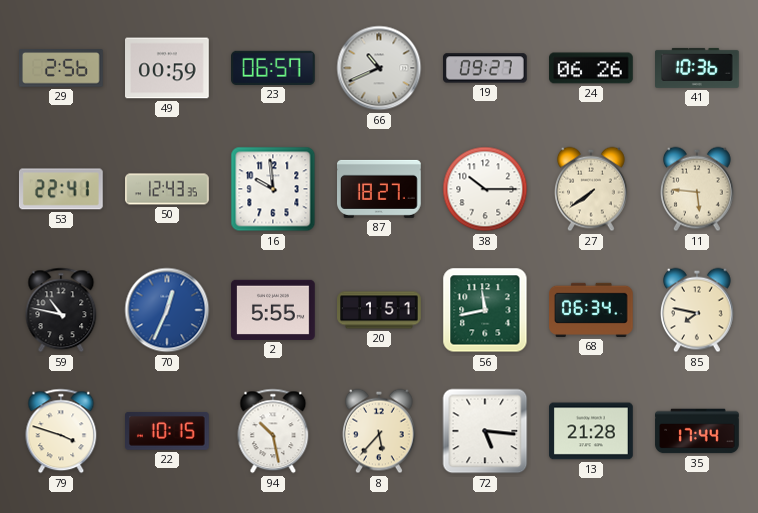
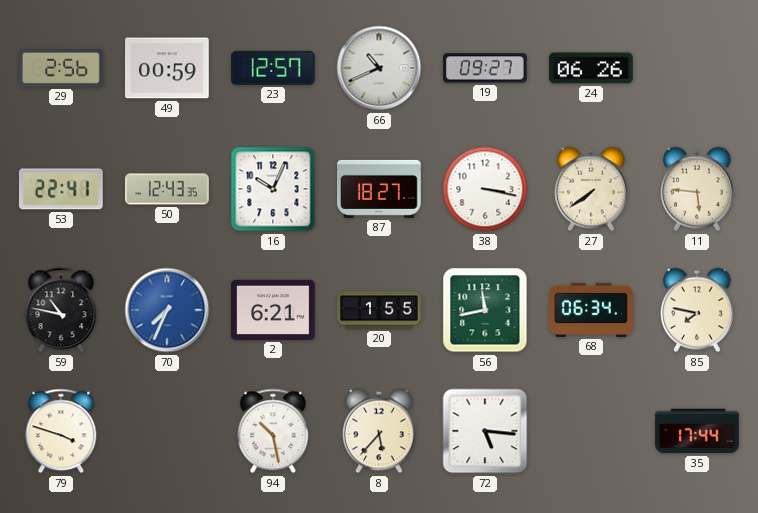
23: 06:57 -> 12:57
41: 10:36 -> none
16: 9:59 -> 10:04
38: 10:15 -> 3:17
70: 12:34 -> 7:34
2: 5:55 -> 6:21
20: 1:51 -> 1:55
22: 10:15 -> none
13: 21:28 -> none
